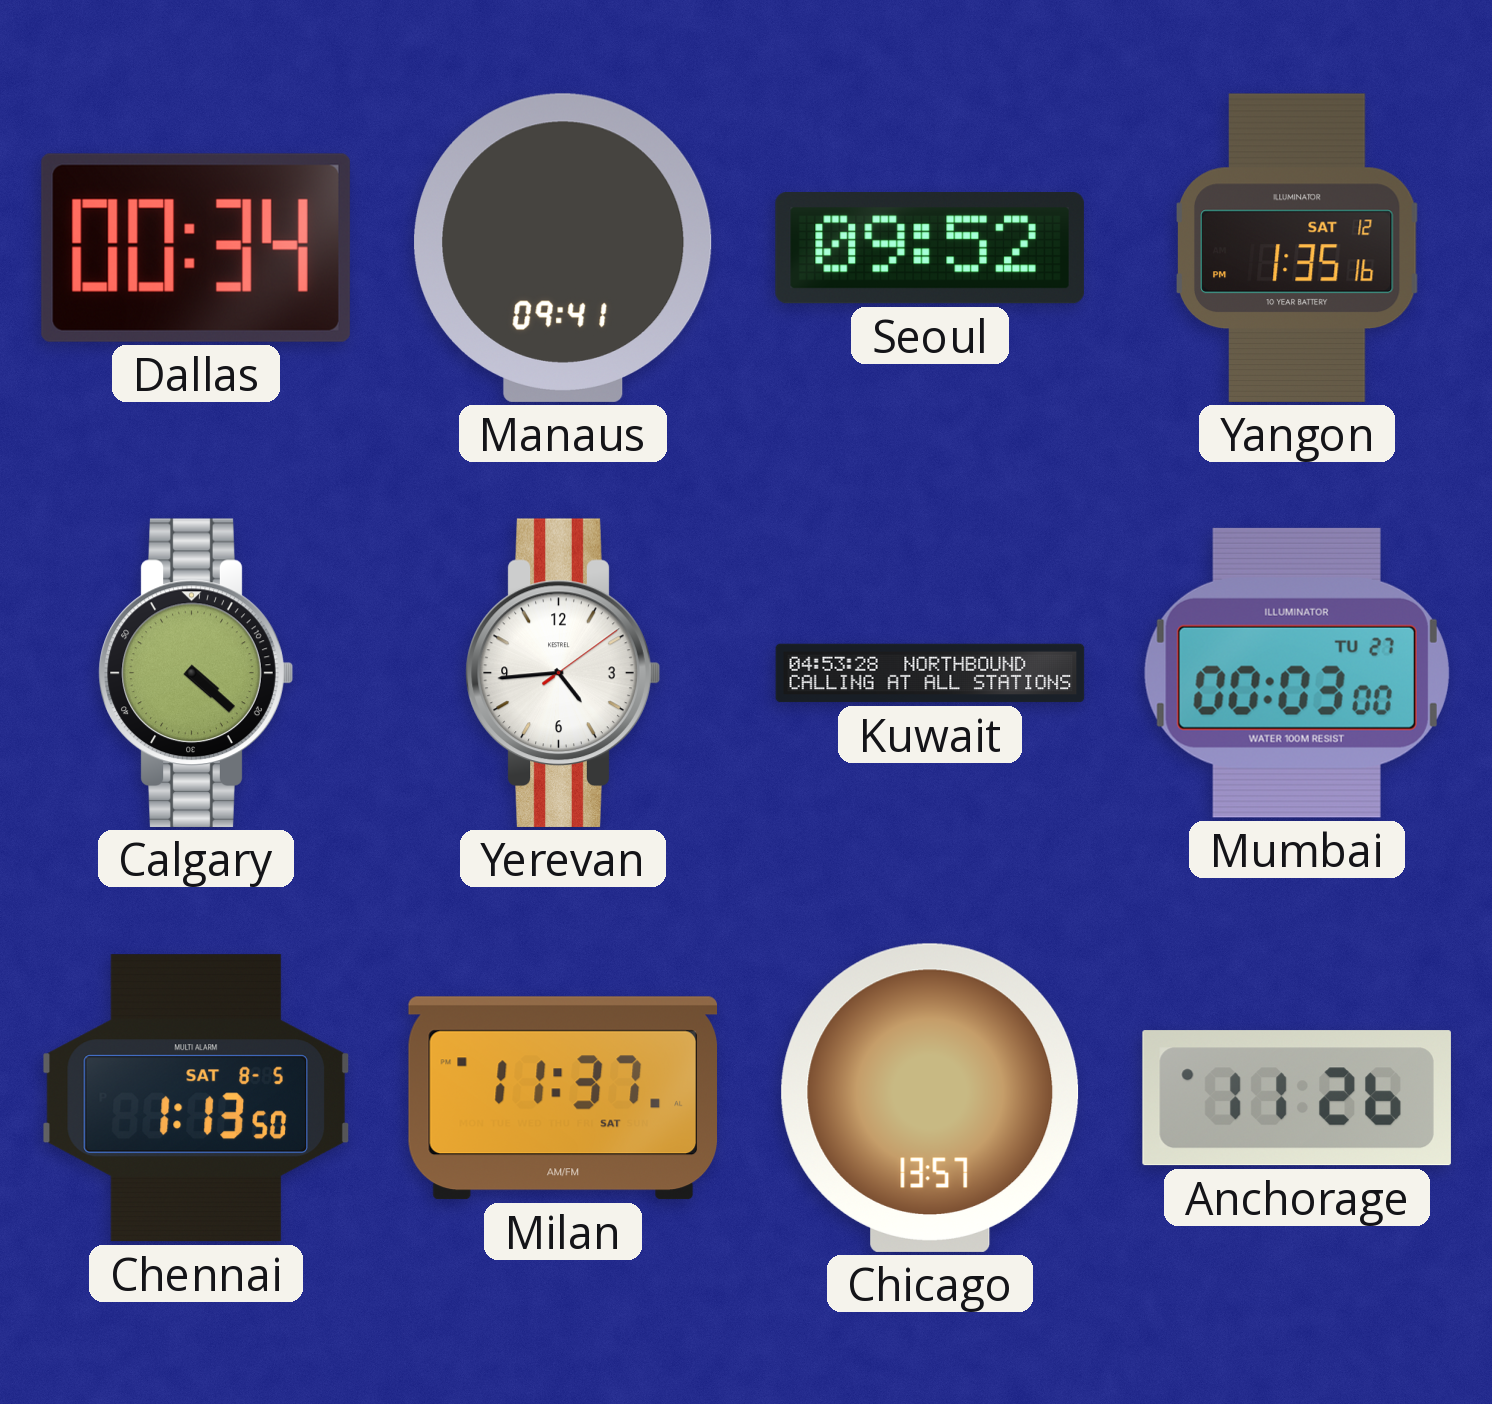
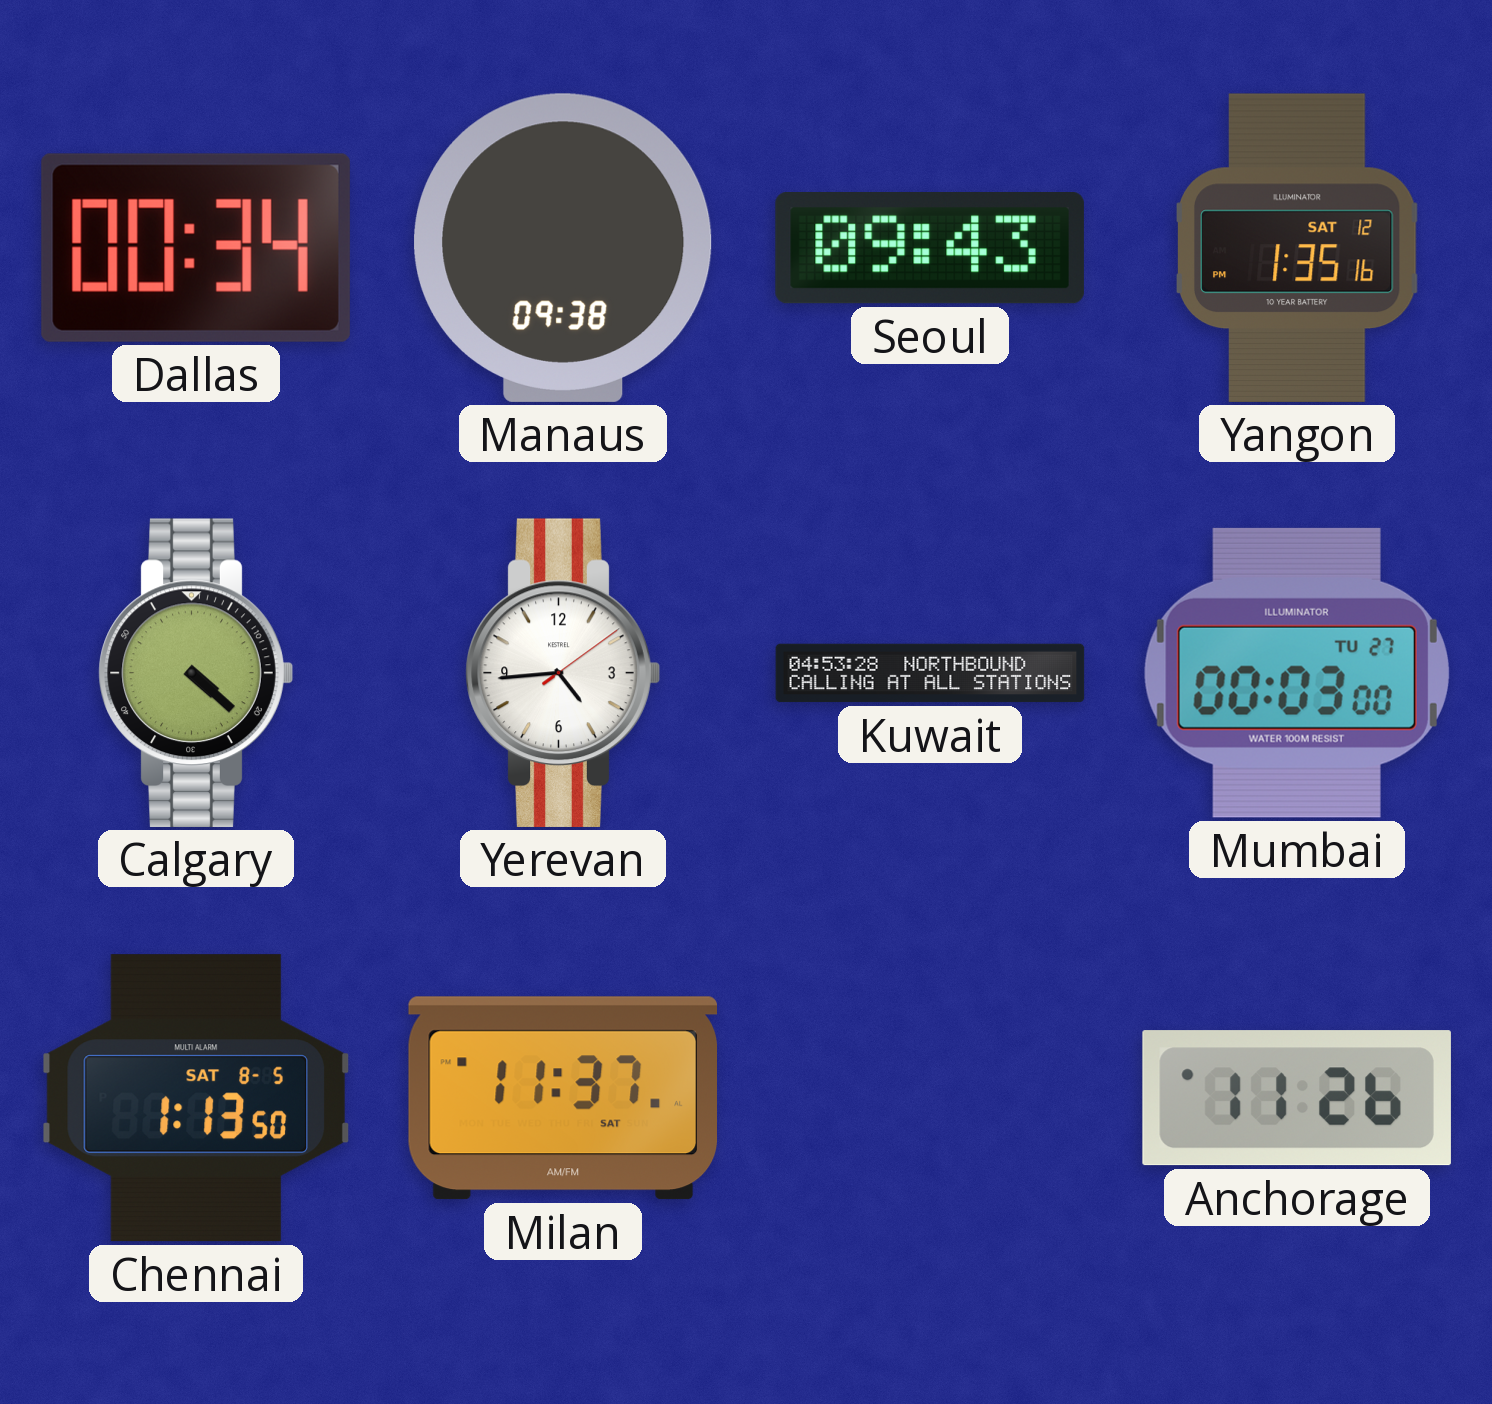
Manaus: 09:41 -> 09:38
Seoul: 09:52 -> 09:43
Chicago: 13:57 -> none
